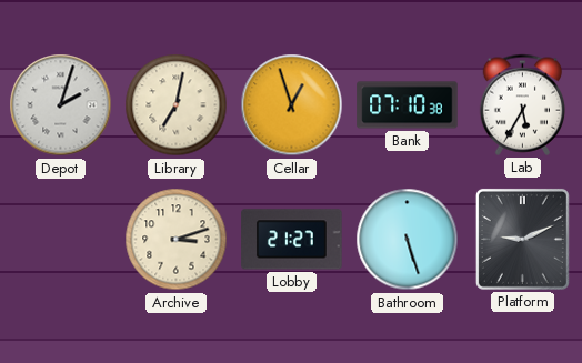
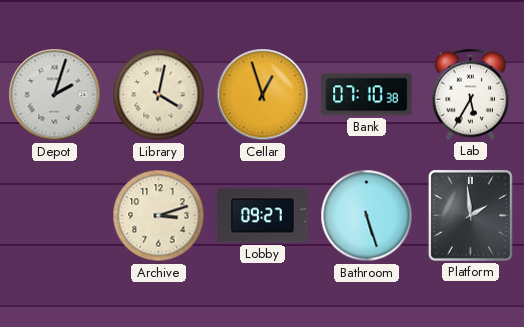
Library: 7:02 -> 4:02
Lobby: 21:27 -> 09:27
Platform: 9:11 -> 1:59
